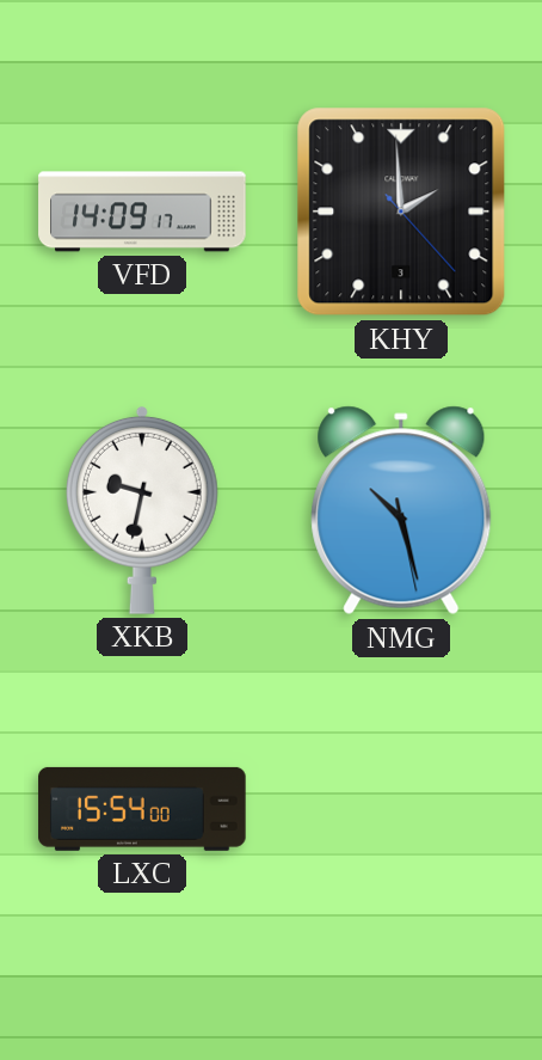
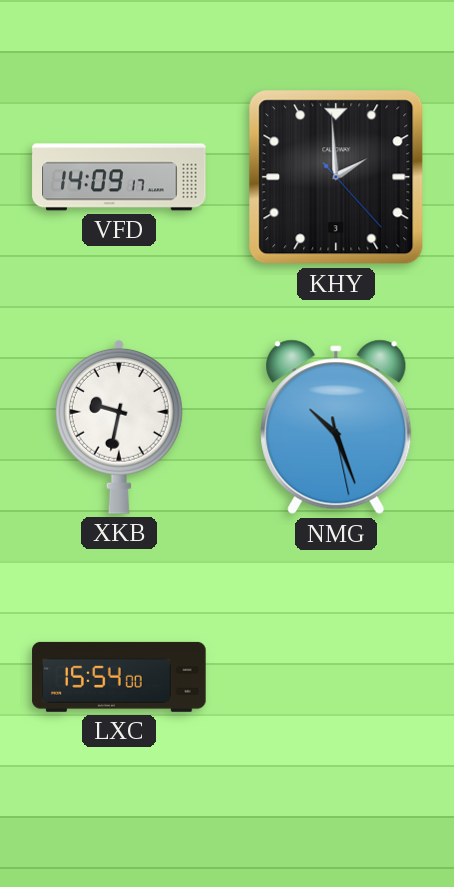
NMG: 10:27 -> 10:26
